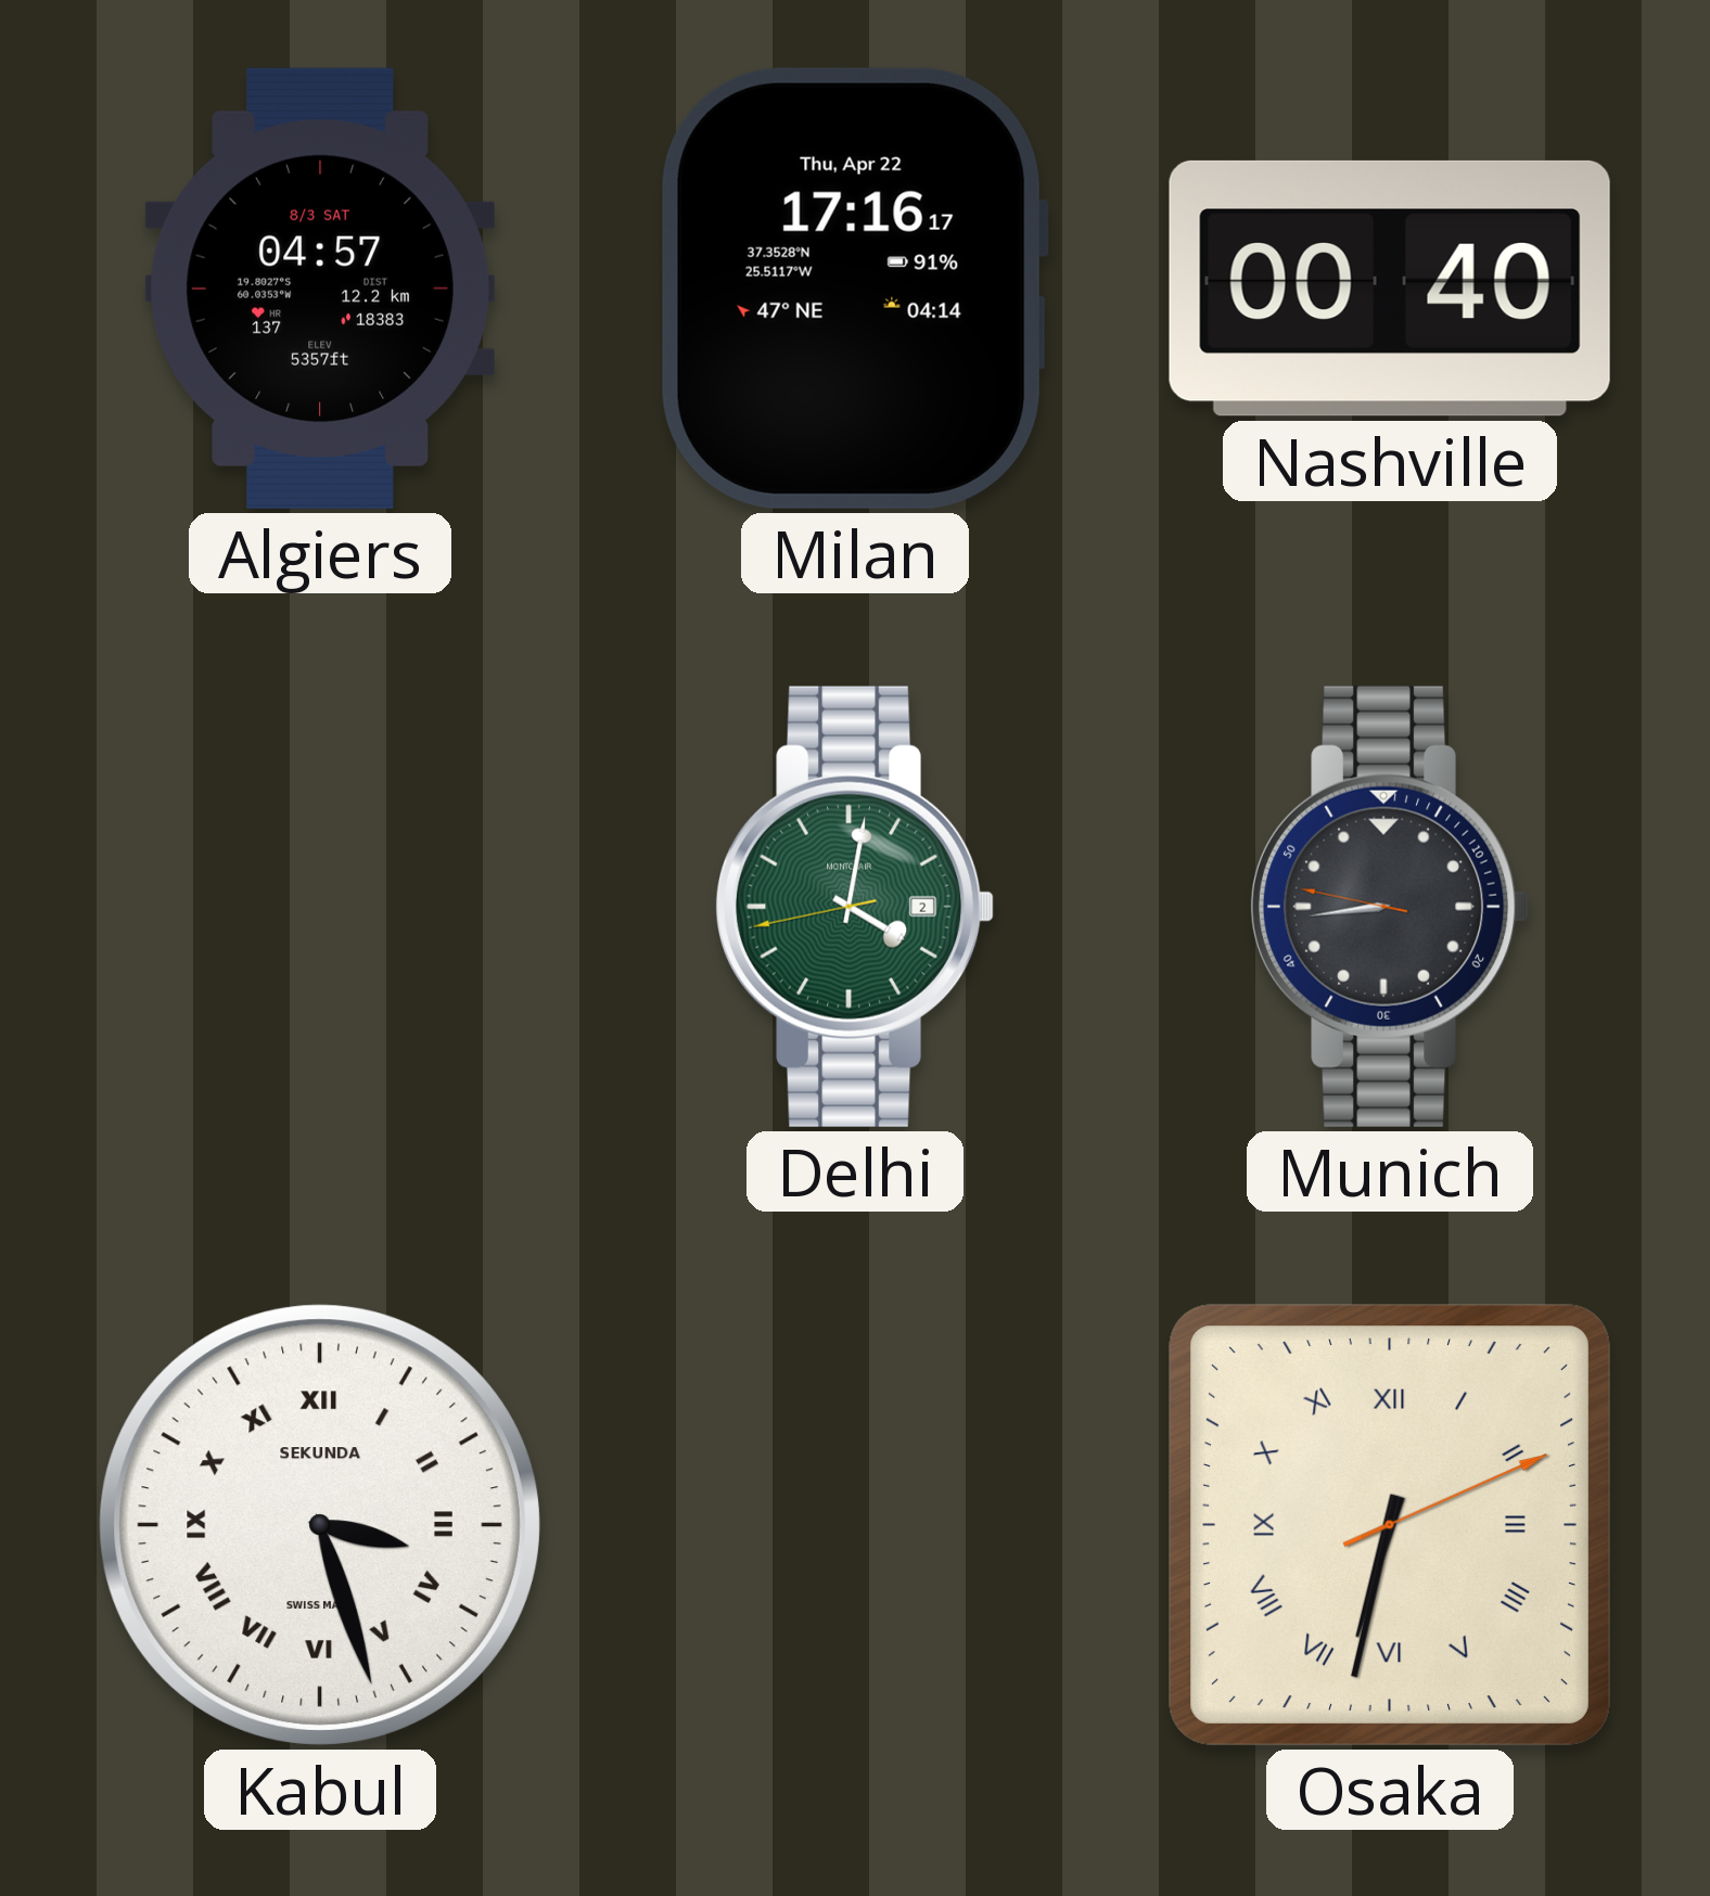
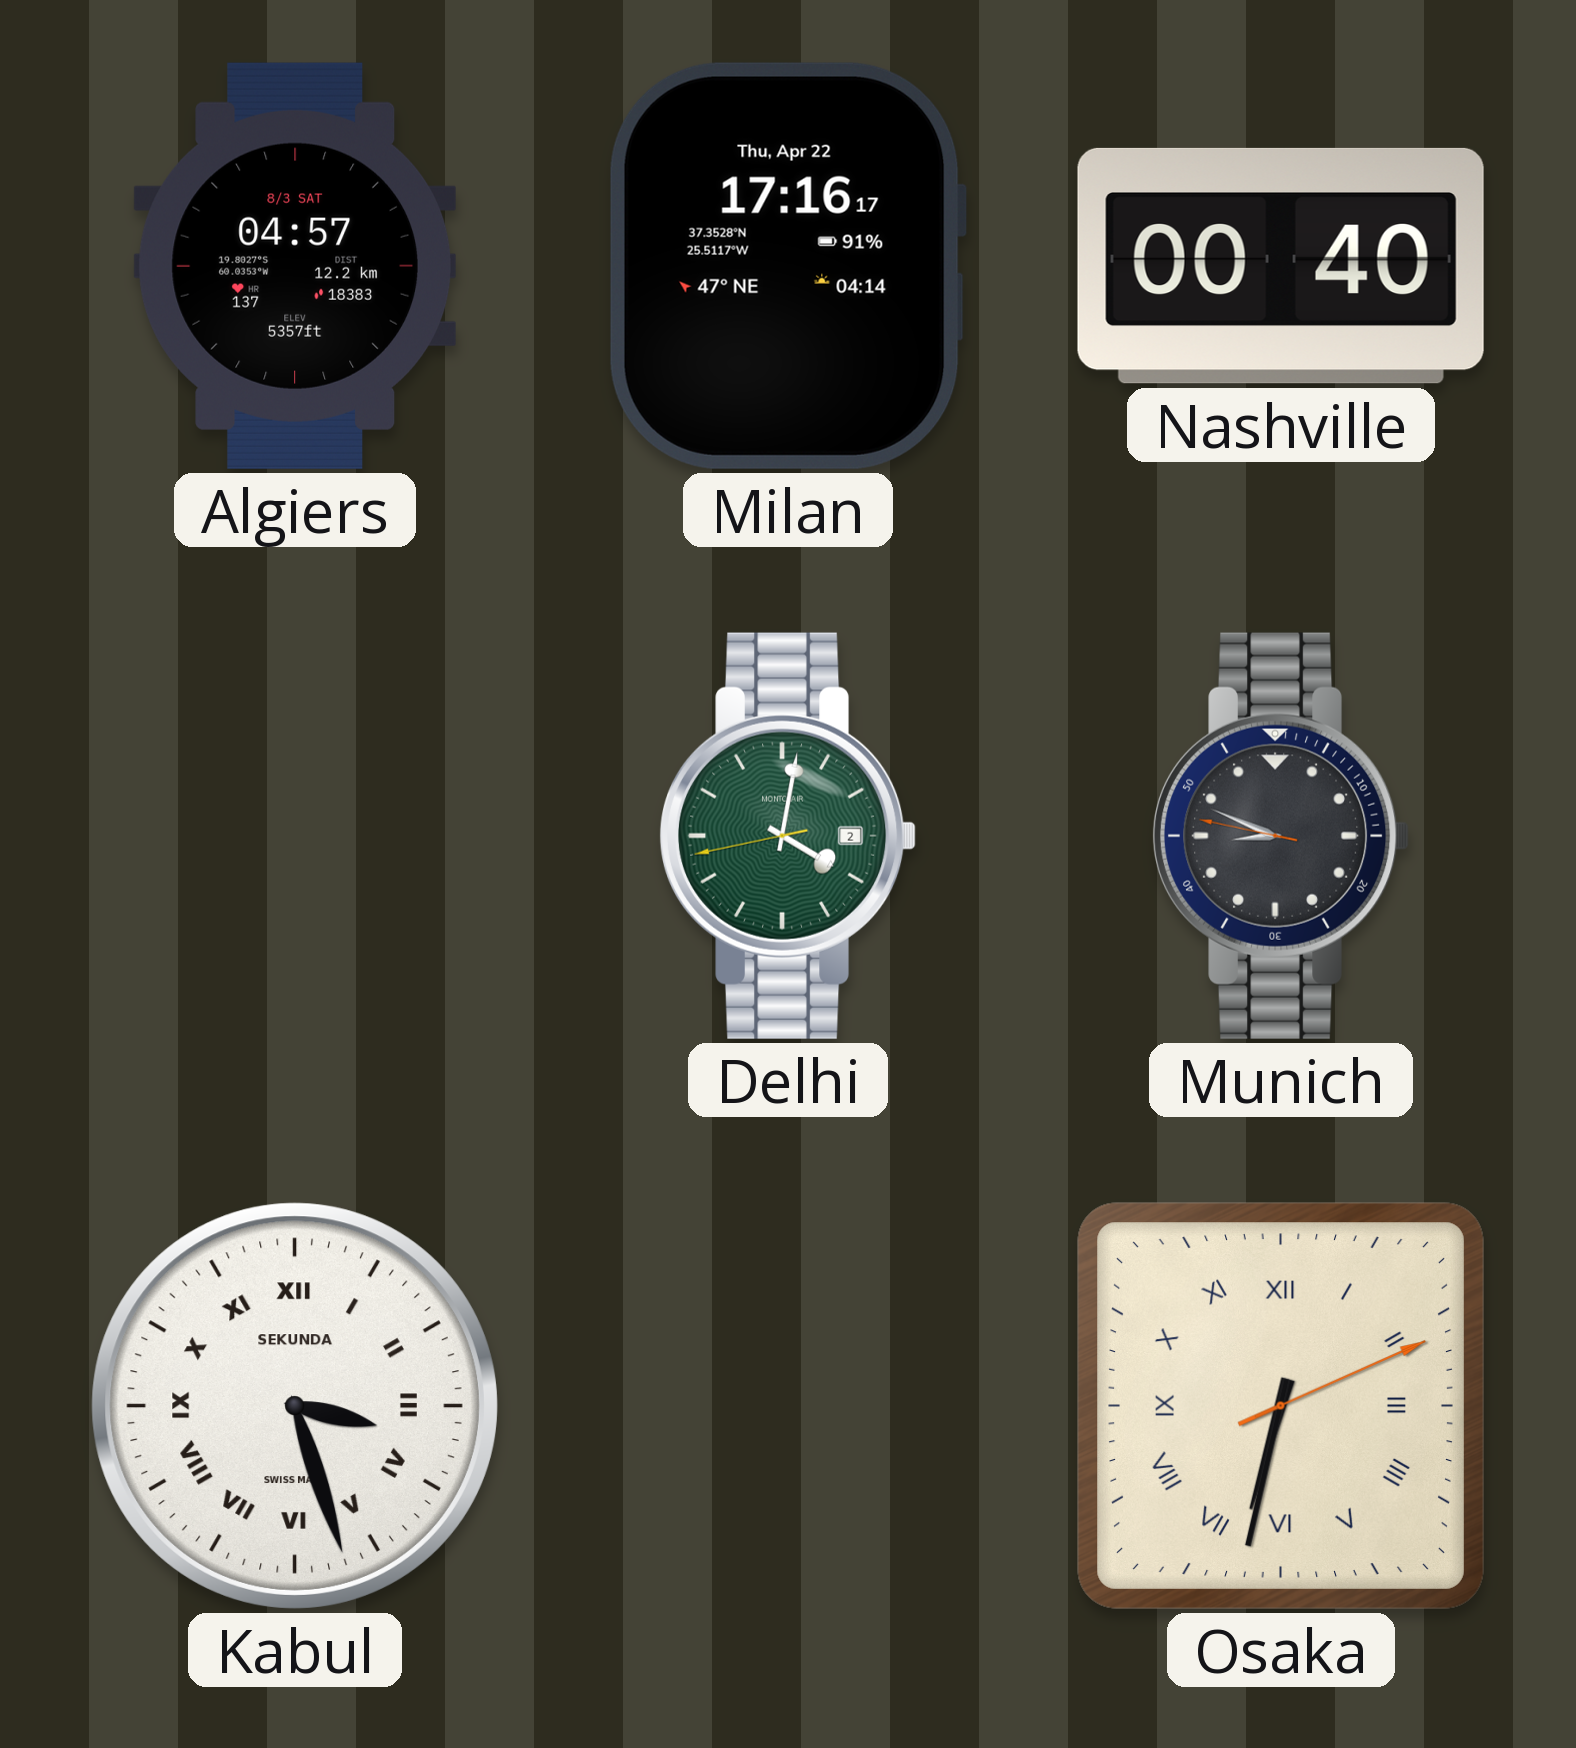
Munich: 8:43 -> 8:48
